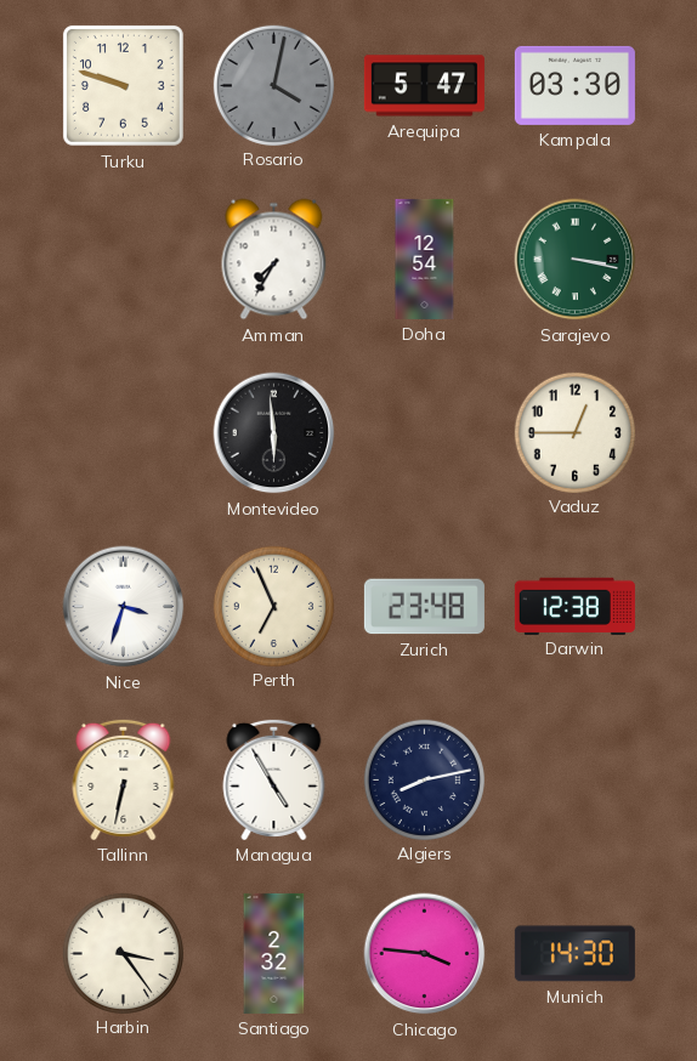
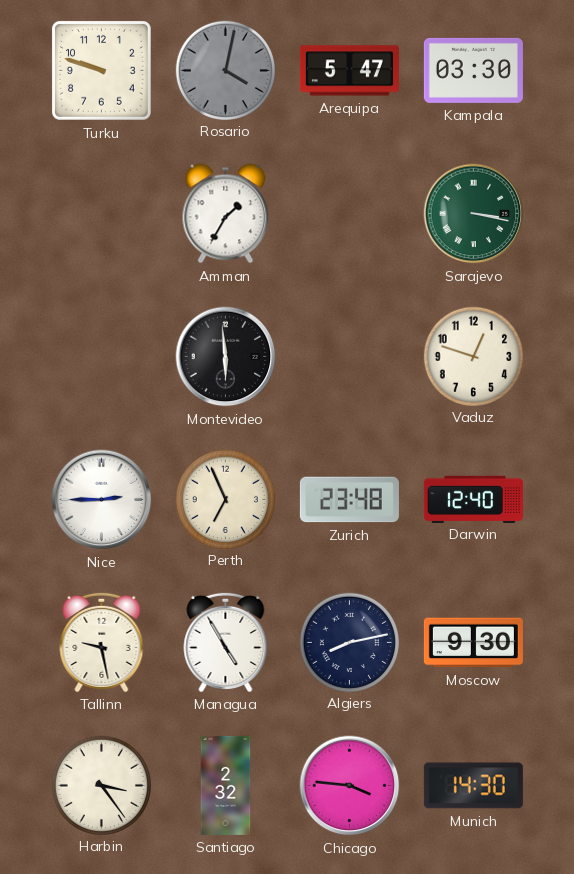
Amman: 7:35 -> 1:35
Doha: 12:54 -> none
Vaduz: 12:45 -> 12:48
Nice: 3:33 -> 2:45
Darwin: 12:38 -> 12:40
Tallinn: 6:32 -> 9:28
Moscow: none -> 9:30
